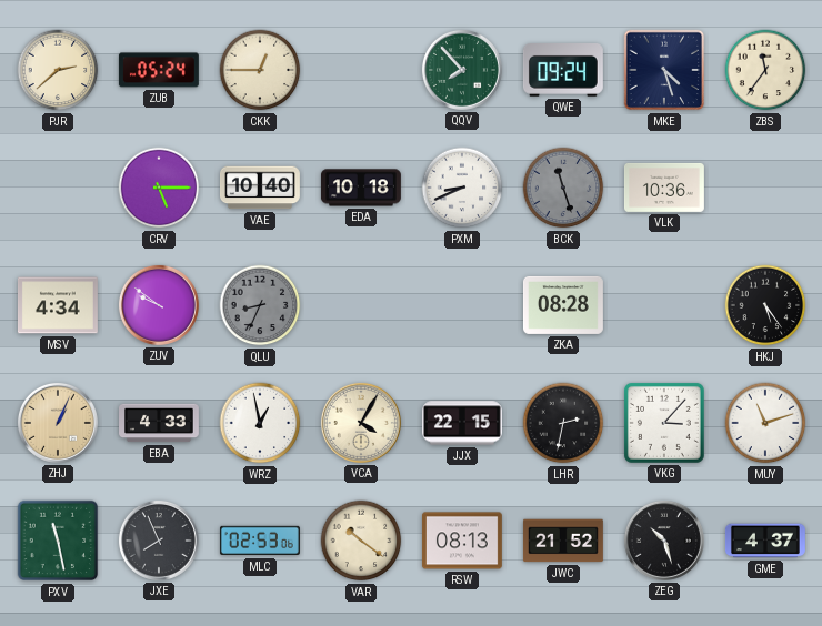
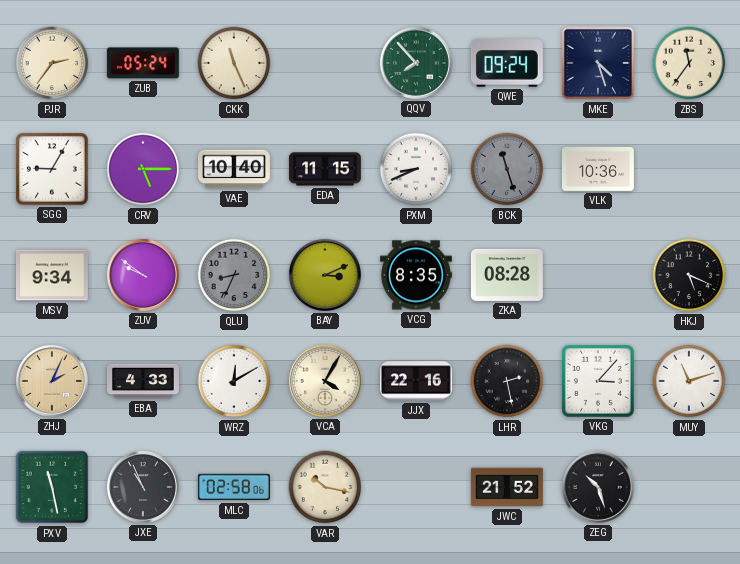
PJR: 2:38 -> 2:36
CKK: 12:45 -> 11:26
SGG: none -> 9:05
EDA: 10:18 -> 11:15
MSV: 4:34 -> 9:34
BAY: none -> 3:11
VCG: none -> 8:35
HKJ: 5:24 -> 5:19
ZHJ: 1:04 -> 2:04
WRZ: 12:58 -> 12:10
JJX: 22:15 -> 22:16
LHR: 2:32 -> 2:28
JXE: 7:56 -> 10:56
MLC: 02:53 -> 02:58
VAR: 10:21 -> 10:17
RSW: 08:13 -> none
GME: 4:37 -> none
